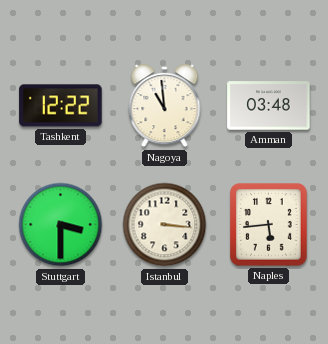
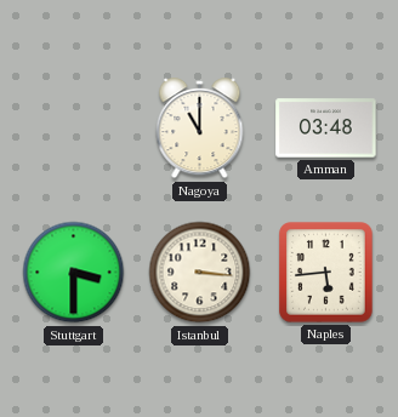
Tashkent: 12:22 -> none
Nagoya: 10:59 -> 11:00
